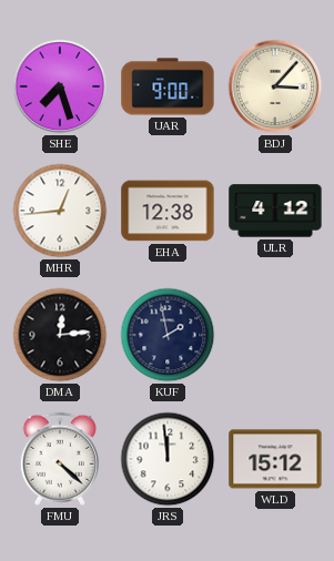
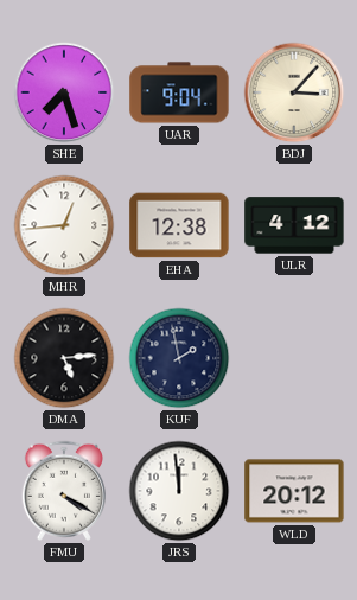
UAR: 9:00 -> 9:04
DMA: 12:14 -> 5:14
FMU: 4:22 -> 4:20
WLD: 15:12 -> 20:12
